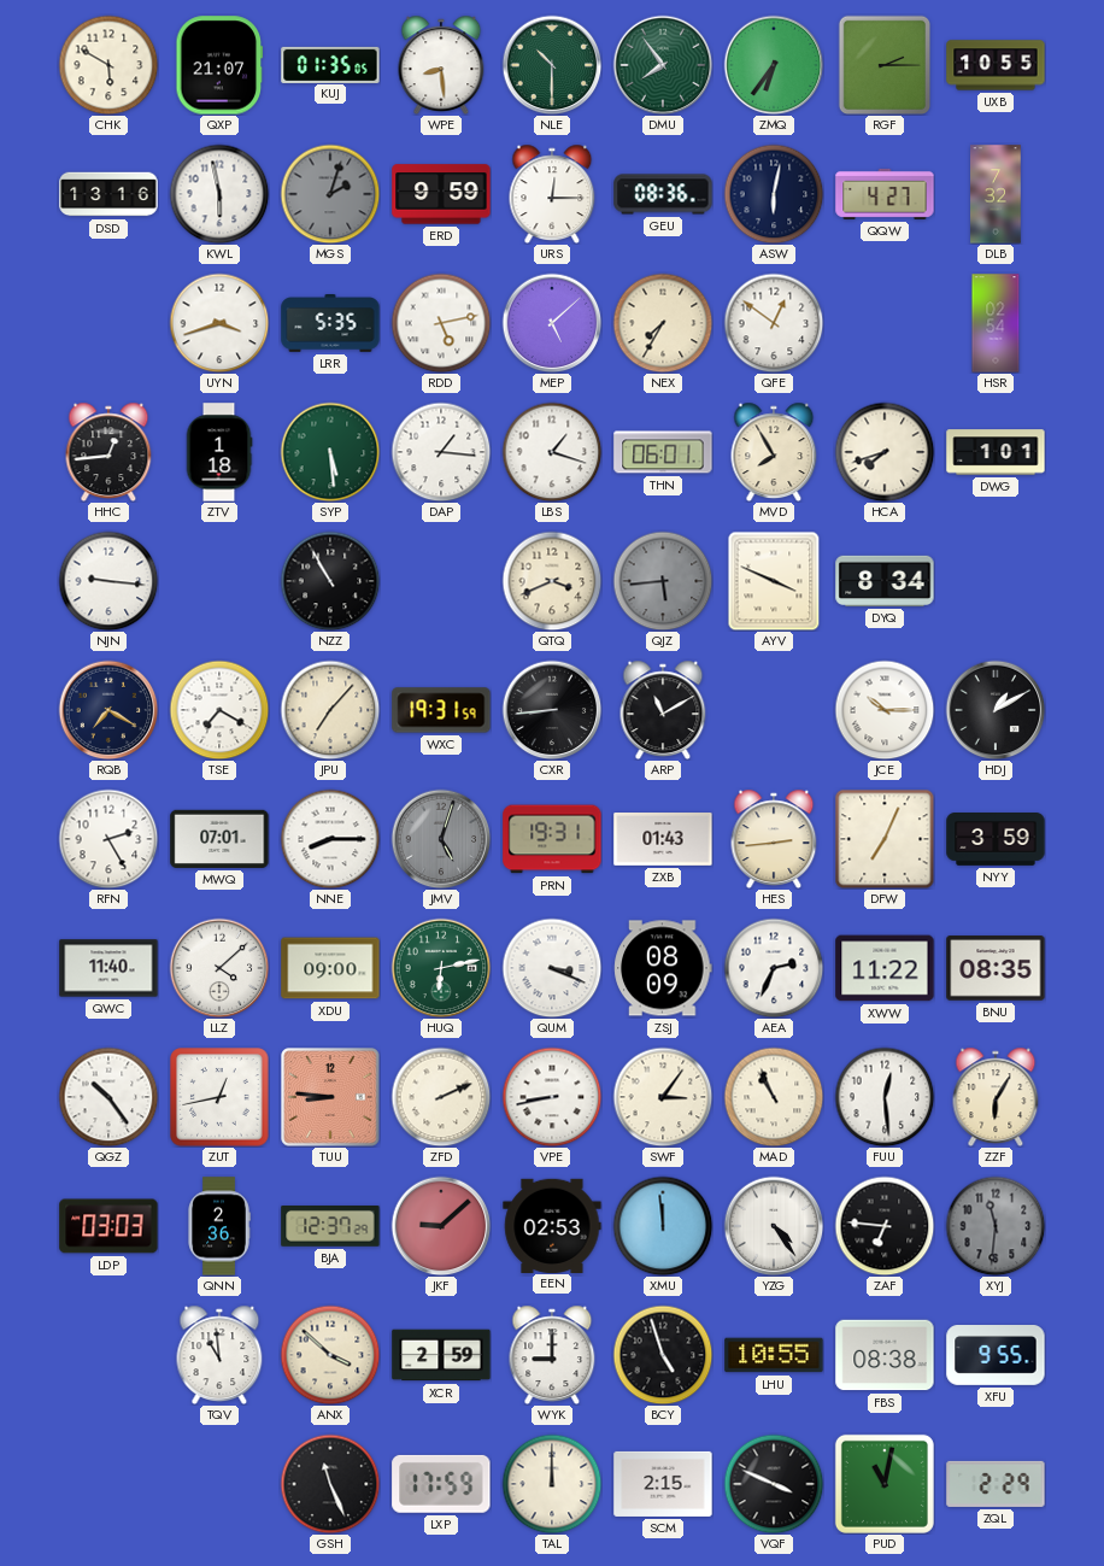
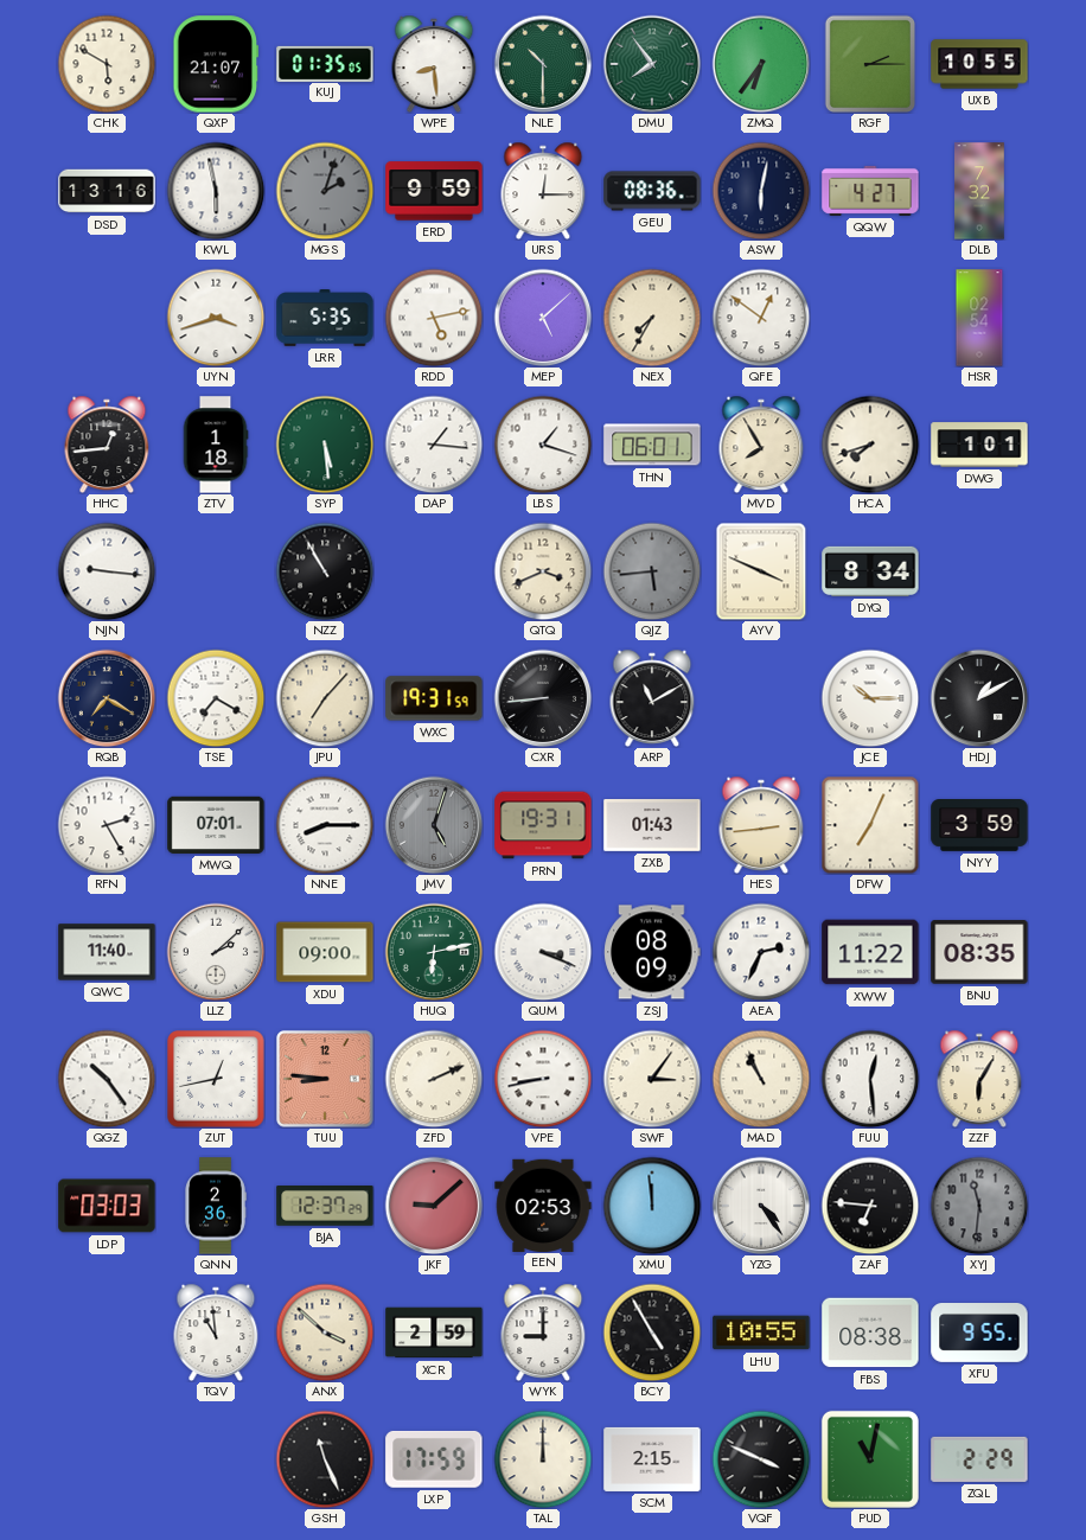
LLZ: 4:08 -> 2:08
BCY: 4:57 -> 4:55
